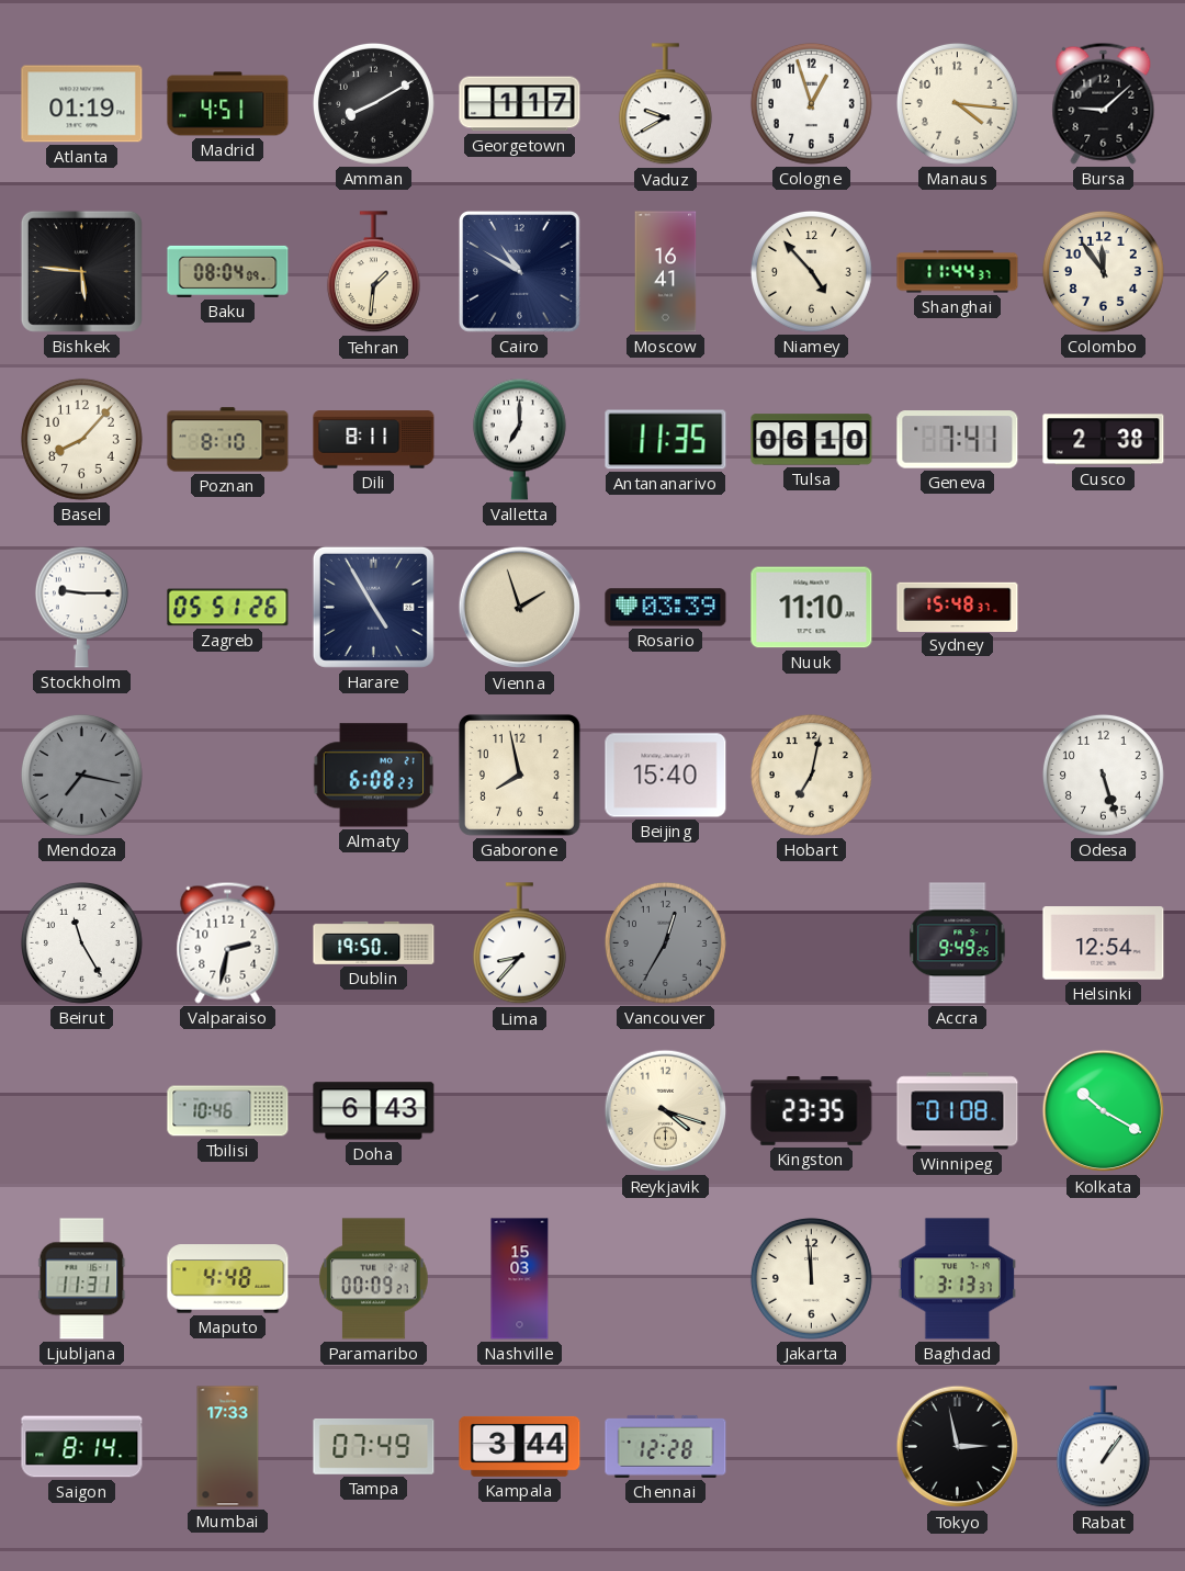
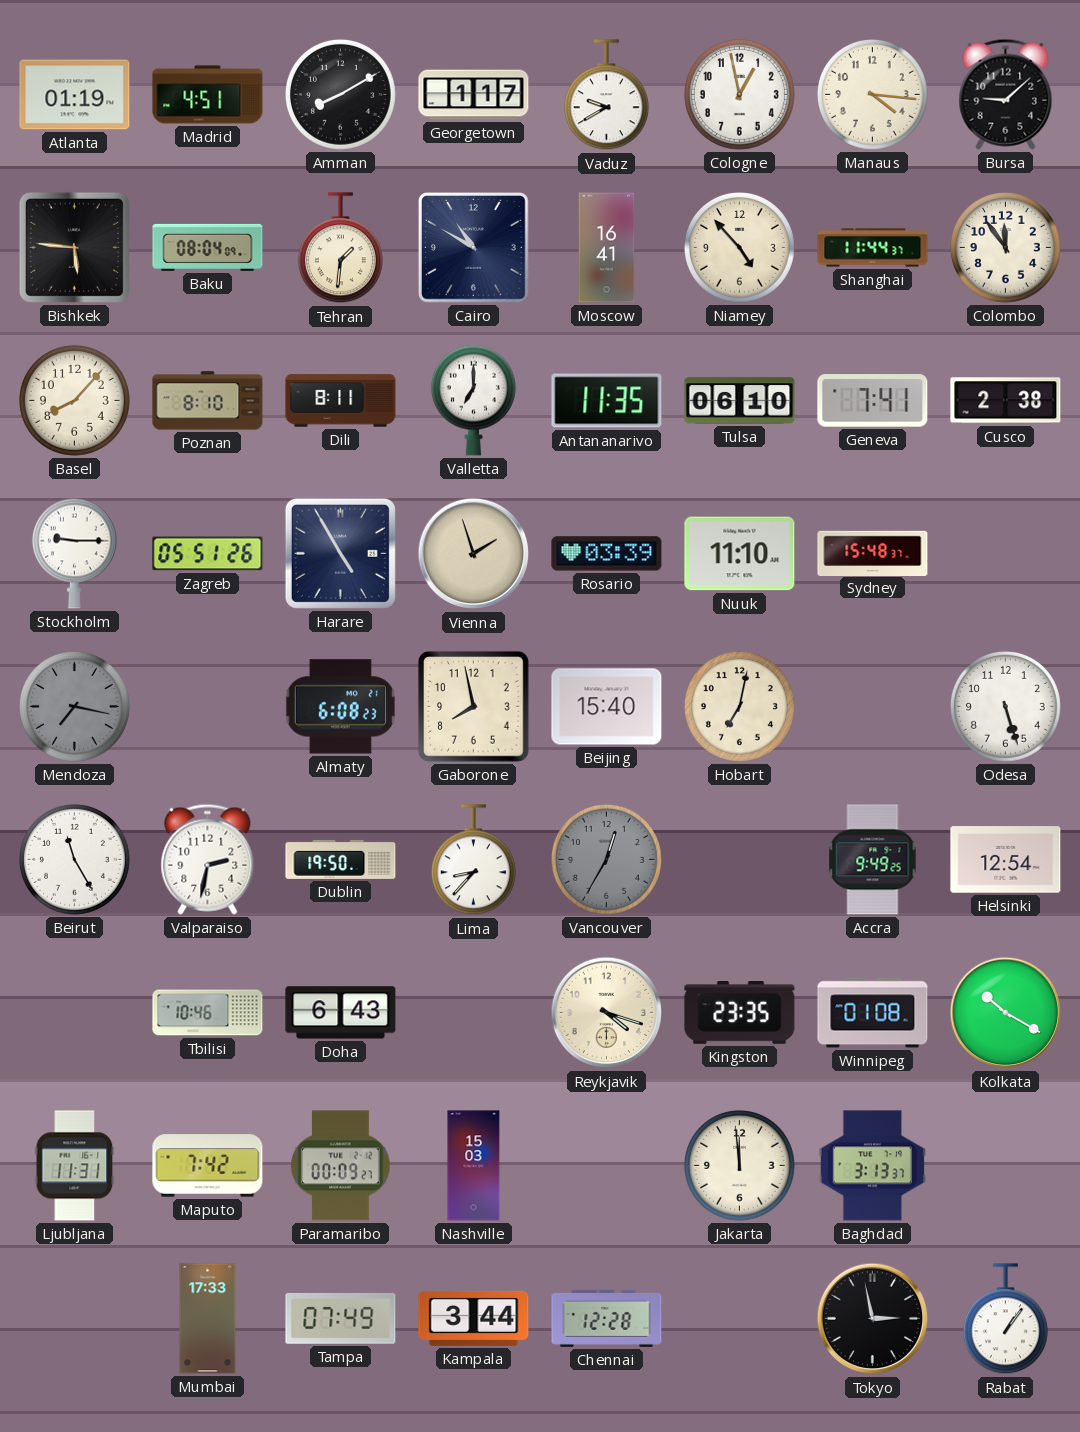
Cologne: 12:57 -> 12:58
Maputo: 4:48 -> 7:42
Saigon: 8:14 -> none
